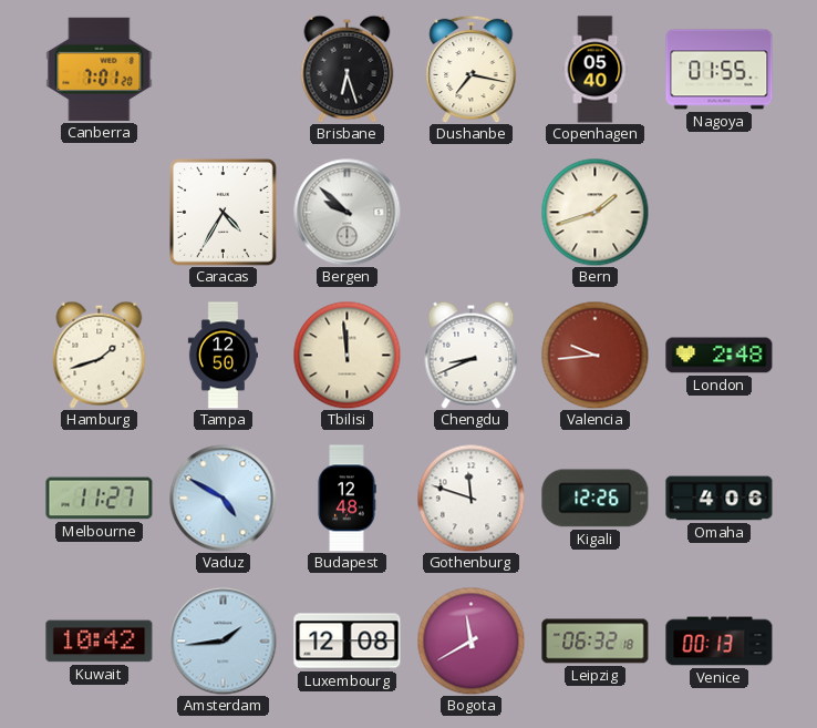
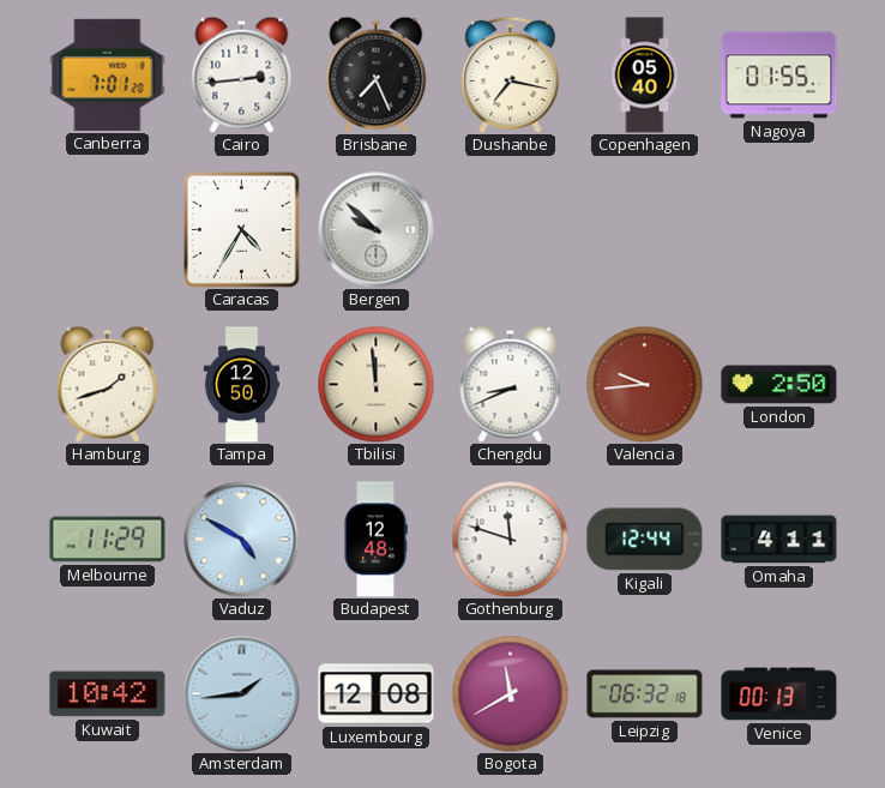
Cairo: none -> 2:44
Brisbane: 6:27 -> 7:26
Bern: 1:42 -> none
London: 2:48 -> 2:50
Melbourne: 11:27 -> 11:29
Kigali: 12:26 -> 12:44
Omaha: 4:06 -> 4:11
